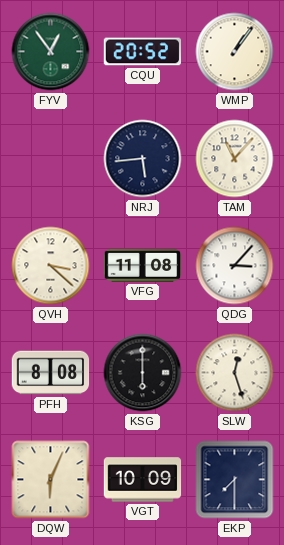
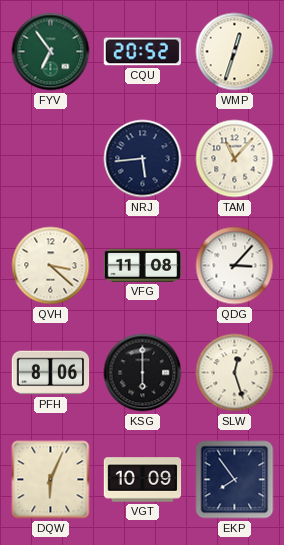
FYV: 12:54 -> 6:54
WMP: 1:06 -> 12:33
PFH: 8:08 -> 8:06
EKP: 7:30 -> 7:54
